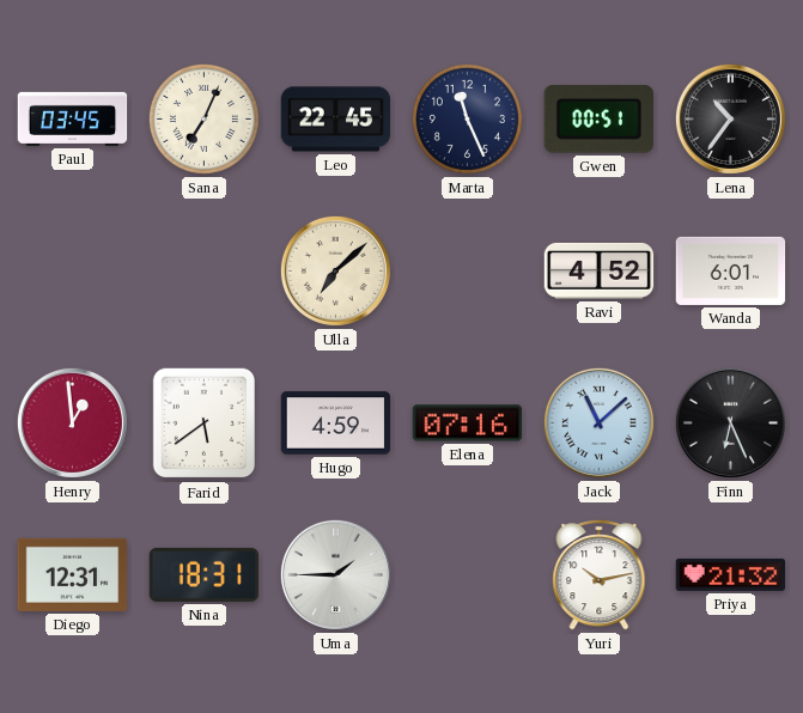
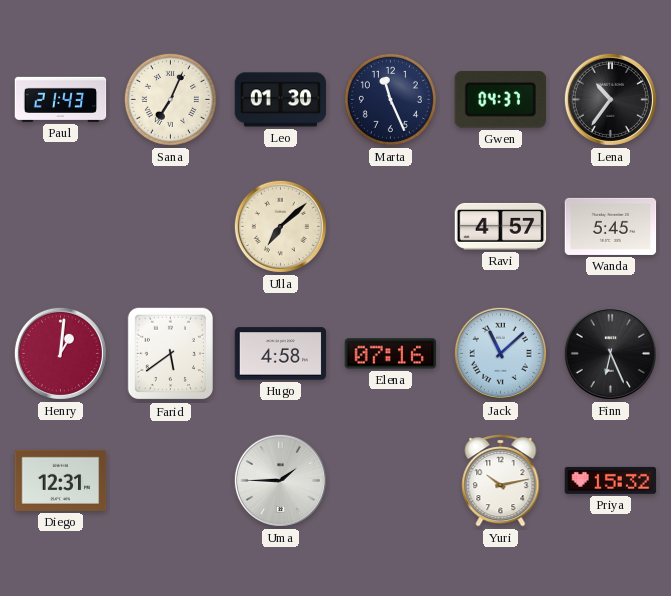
Paul: 03:45 -> 21:43
Leo: 22:45 -> 01:30
Gwen: 00:51 -> 04:37
Ravi: 4:52 -> 4:57
Wanda: 6:01 -> 5:45
Henry: 12:59 -> 1:01
Hugo: 4:59 -> 4:58
Nina: 18:31 -> none
Priya: 21:32 -> 15:32
